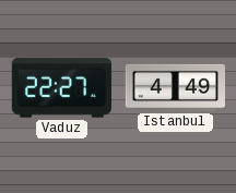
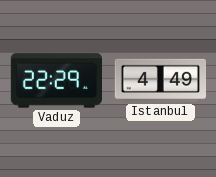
Vaduz: 22:27 -> 22:29
